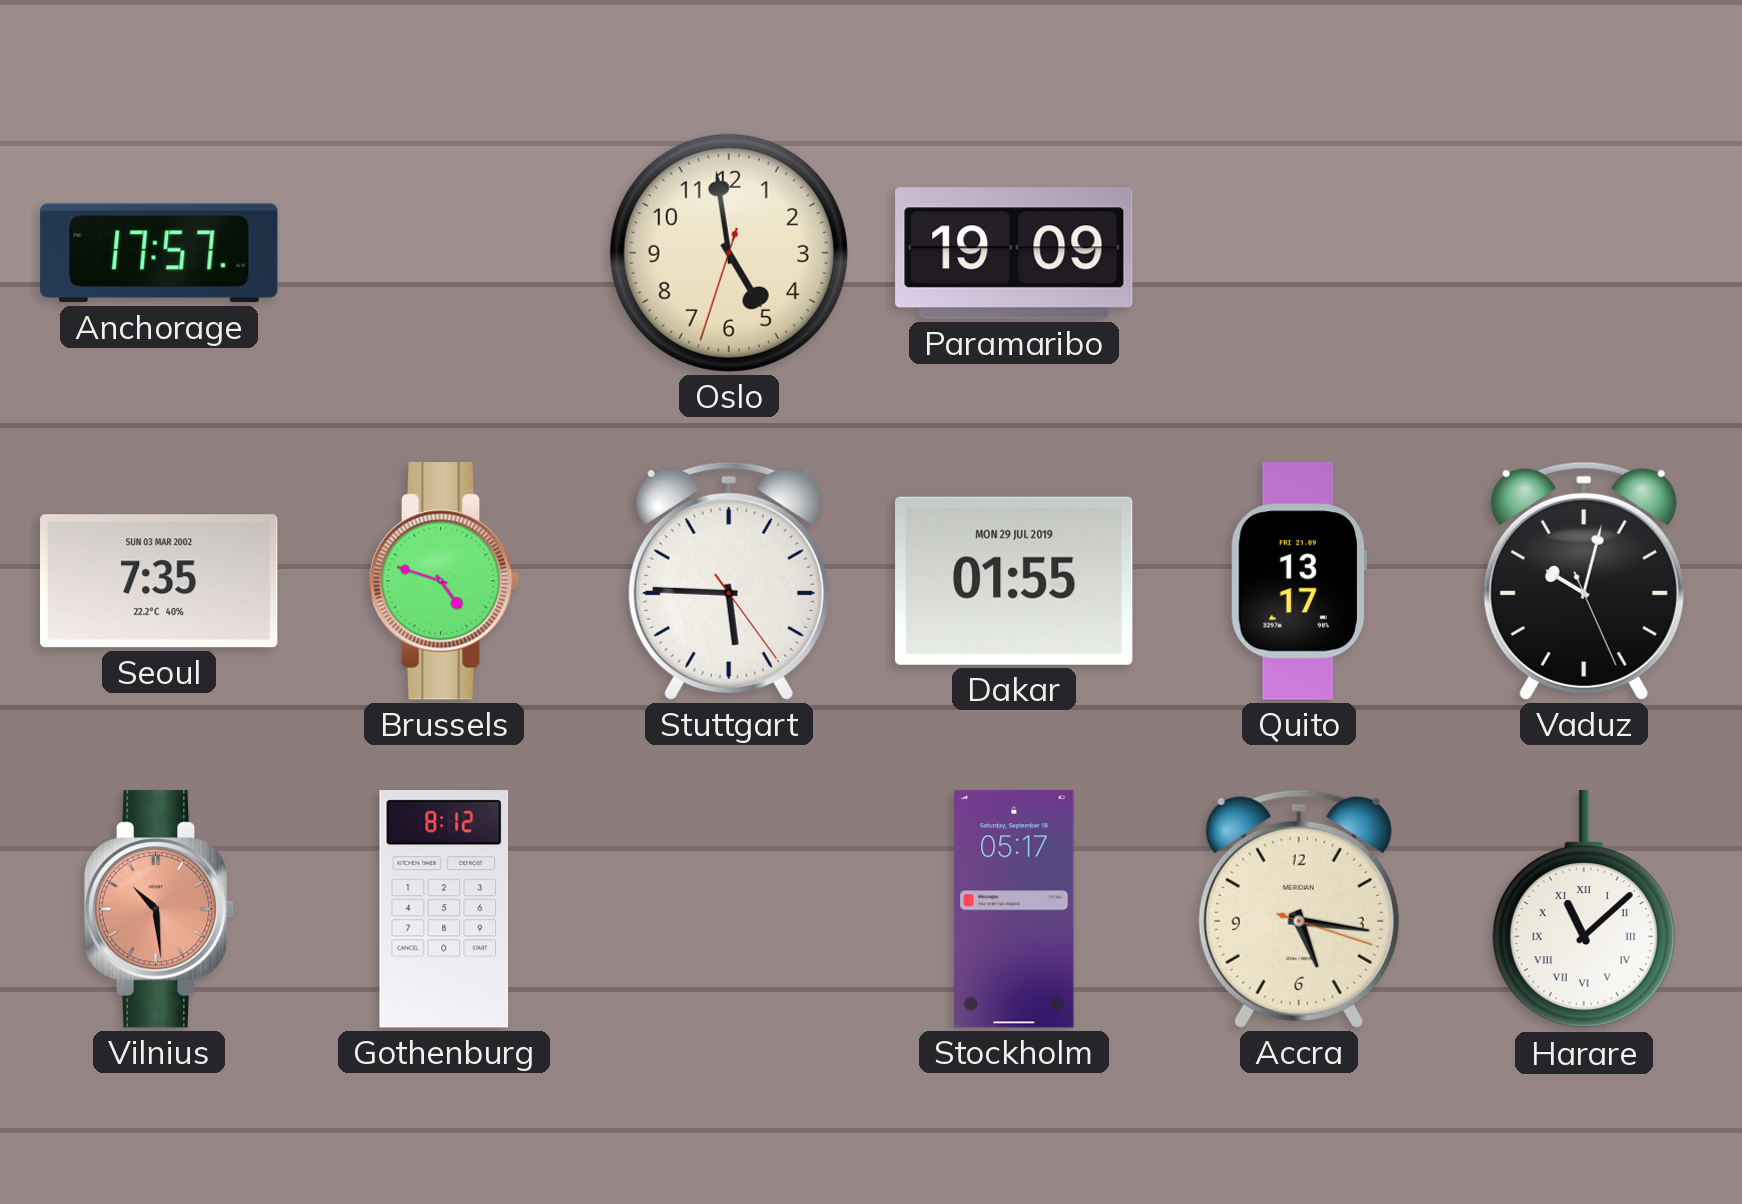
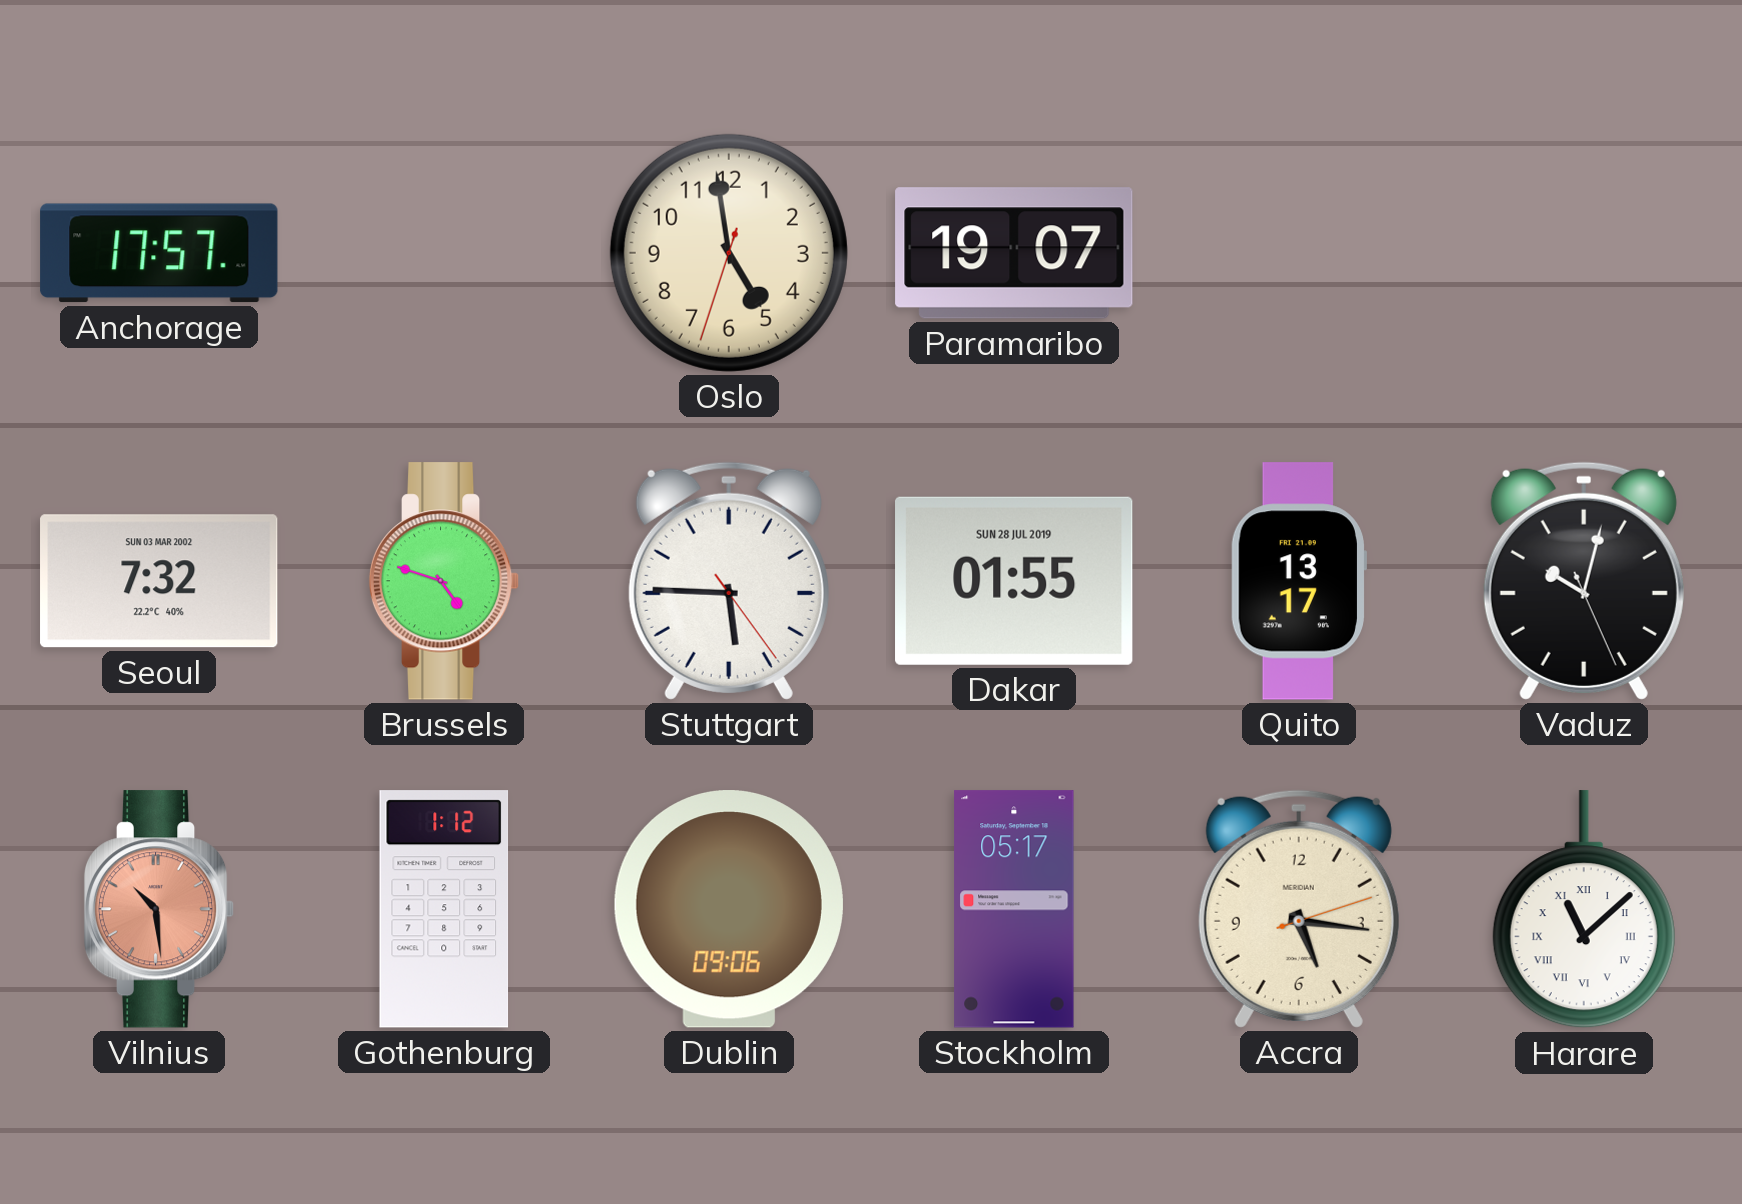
Paramaribo: 19:09 -> 19:07
Seoul: 7:35 -> 7:32
Dakar date: MON 29 JUL 2019 -> SUN 28 JUL 2019
Gothenburg: 8:12 -> 1:12
Dublin: none -> 09:06
Accra: 5:16:18 -> 5:16:12
